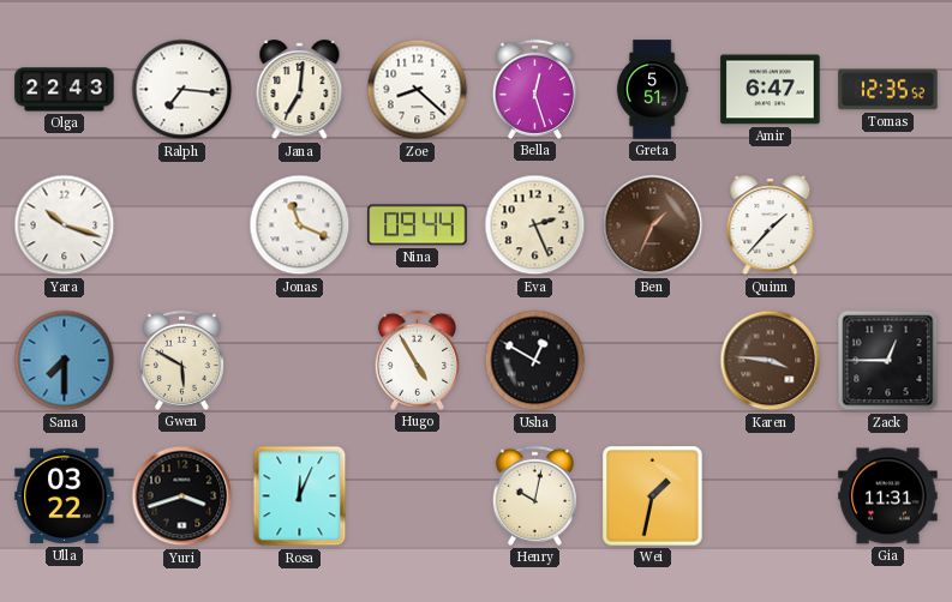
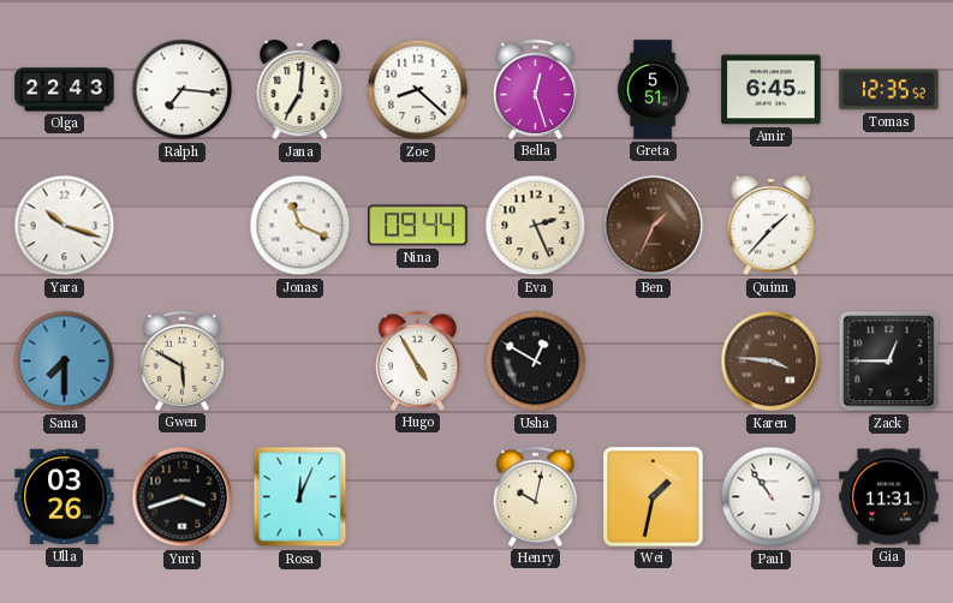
Amir: 6:47 -> 6:45
Ulla: 03:22 -> 03:26
Paul: none -> 10:54
